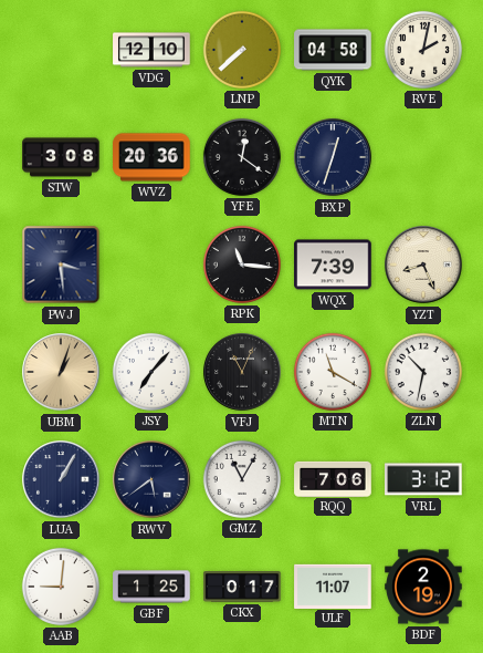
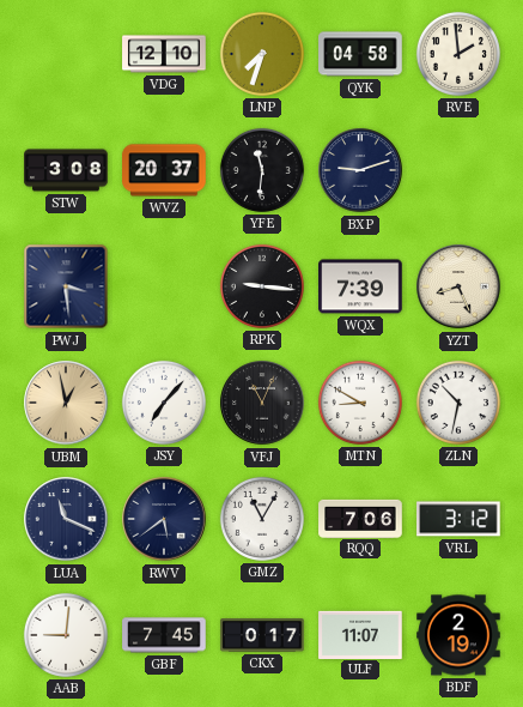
LNP: 7:38 -> 7:33
RVE: 2:02 -> 1:59
WVZ: 20:36 -> 20:37
YFE: 12:21 -> 11:31
BXP: 12:33 -> 9:12
RPK: 11:16 -> 9:16
UBM: 1:03 -> 12:58
MTN: 11:20 -> 8:50
LUA: 1:05 -> 11:19
GBF: 1:25 -> 7:45
